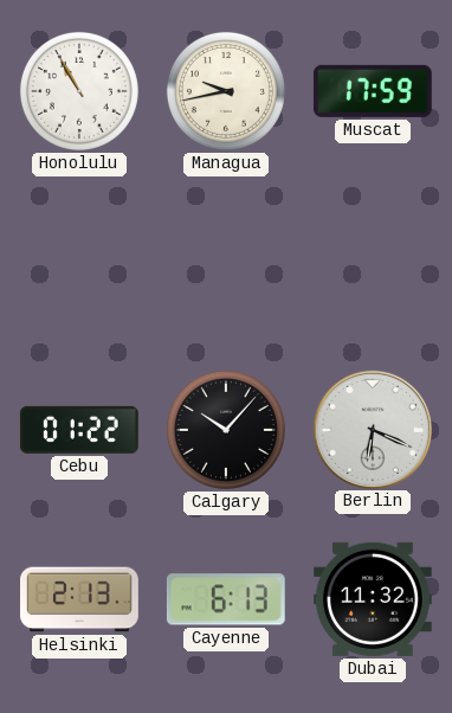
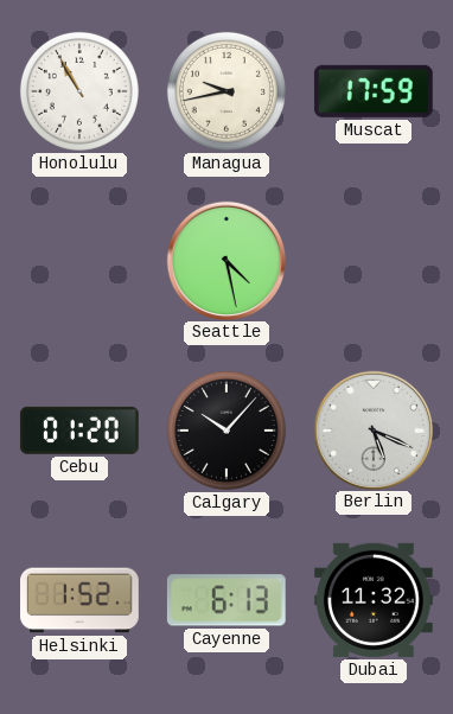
Seattle: none -> 4:28
Cebu: 01:22 -> 01:20
Berlin: 6:19 -> 5:19
Helsinki: 2:13 -> 1:52
